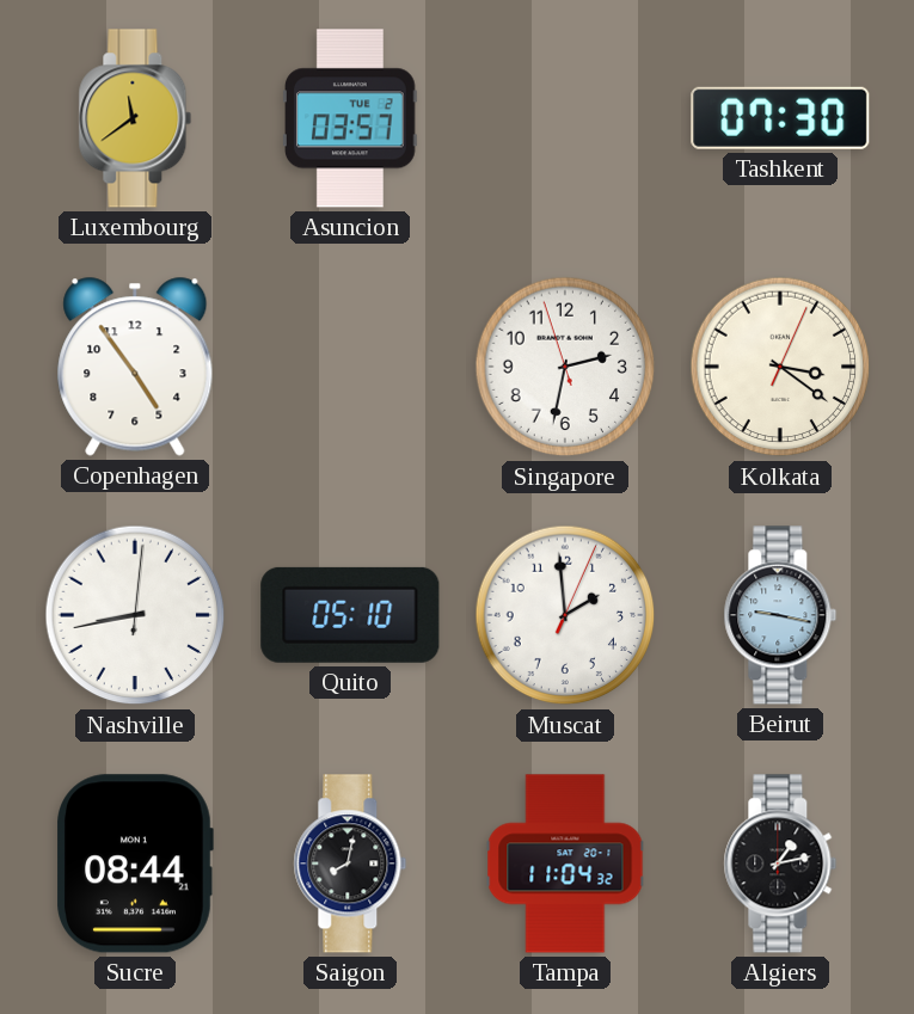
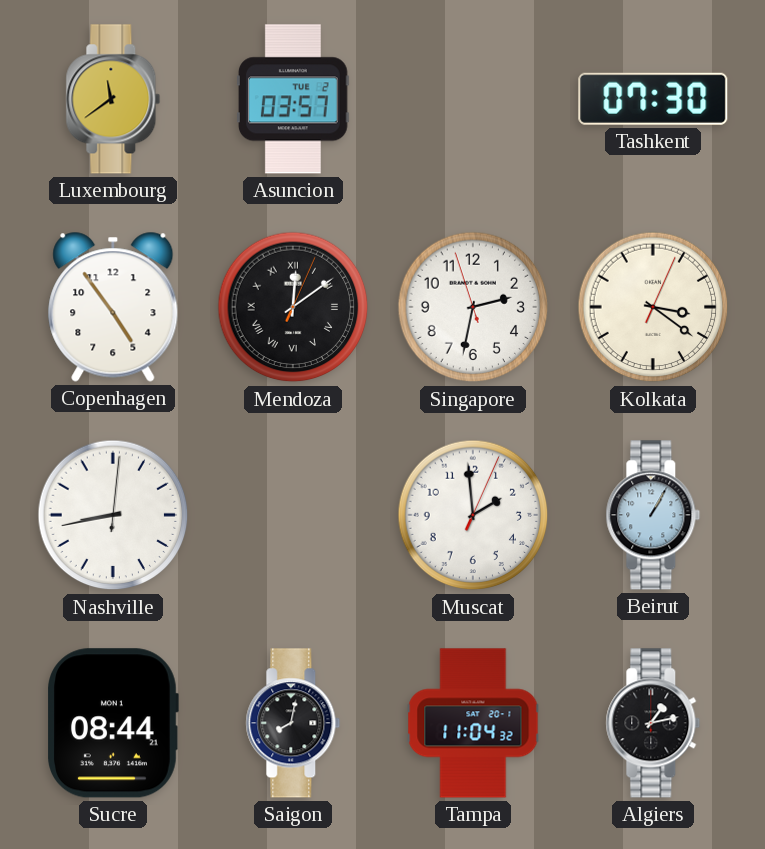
Mendoza: none -> 12:09
Quito: 05:10 -> none
Beirut: 9:17 -> 1:05
